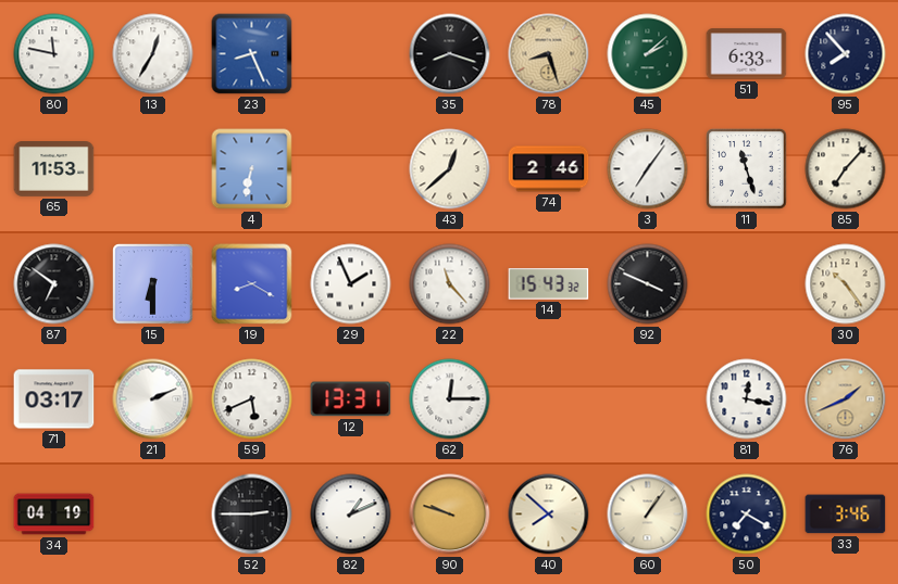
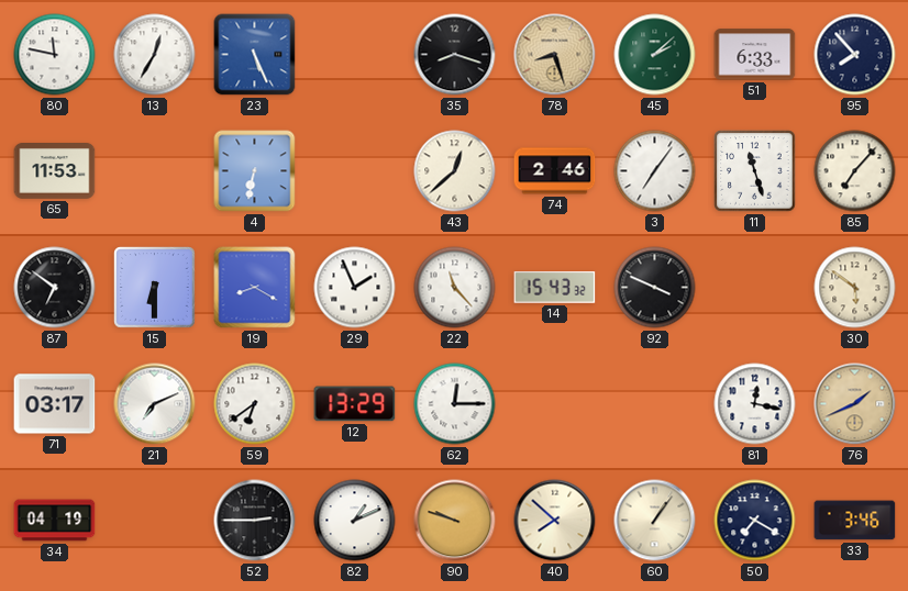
23: 8:26 -> 5:26
30: 10:24 -> 5:51
21: 2:11 -> 7:11
59: 5:41 -> 6:39
12: 13:31 -> 13:29
